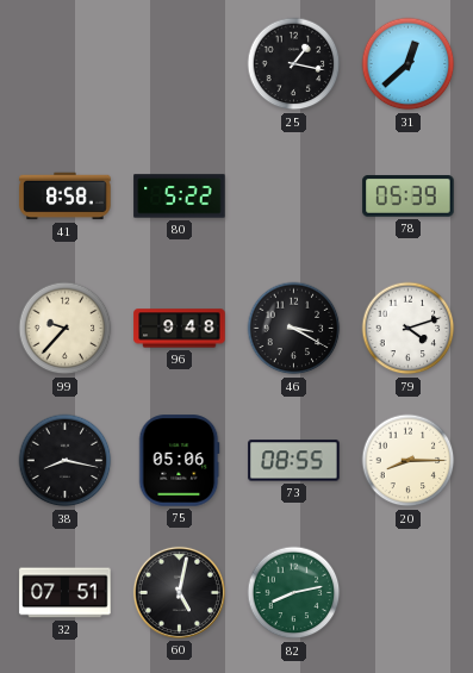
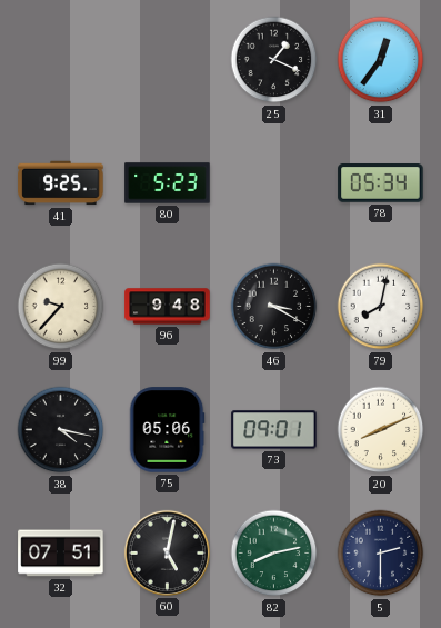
25: 1:17 -> 1:19
31: 12:38 -> 12:36
41: 8:58 -> 9:25
80: 5:22 -> 5:23
78: 05:39 -> 05:34
79: 4:12 -> 8:02
38: 8:17 -> 4:17
73: 08:55 -> 09:01
20: 8:15 -> 8:11
5: none -> 2:30
